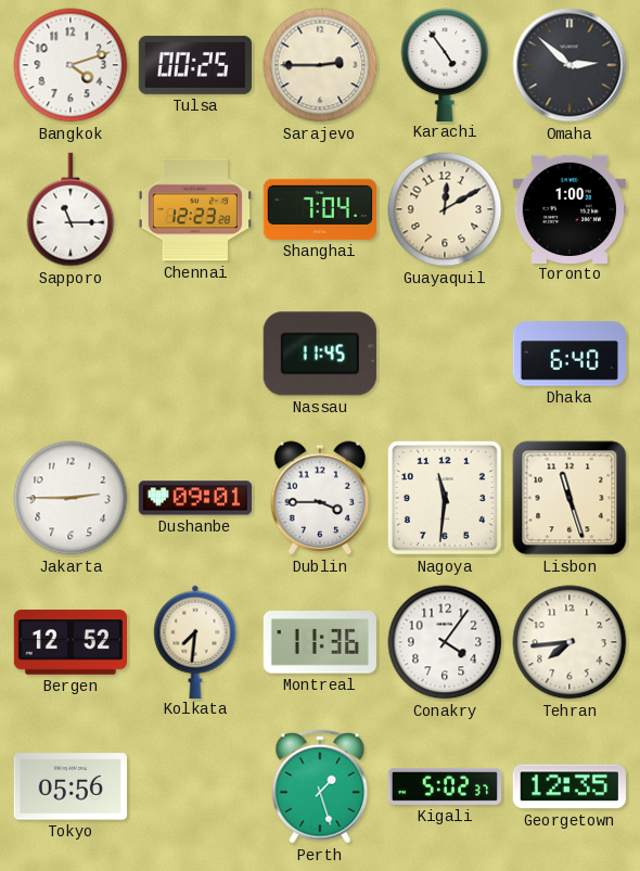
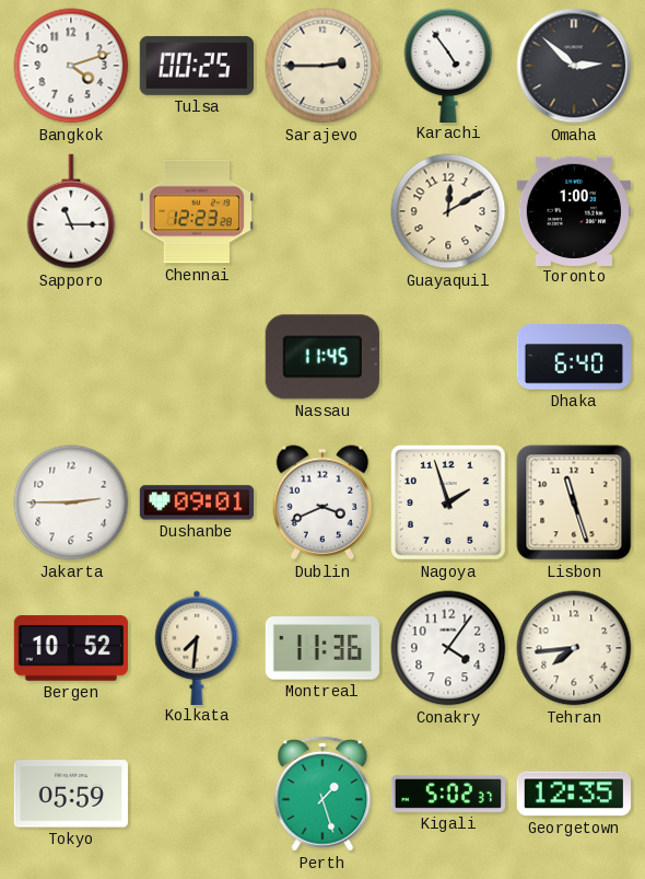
Shanghai: 7:04 -> none
Dublin: 3:45 -> 3:41
Nagoya: 11:31 -> 1:57
Bergen: 12:52 -> 10:52
Tokyo: 05:56 -> 05:59
